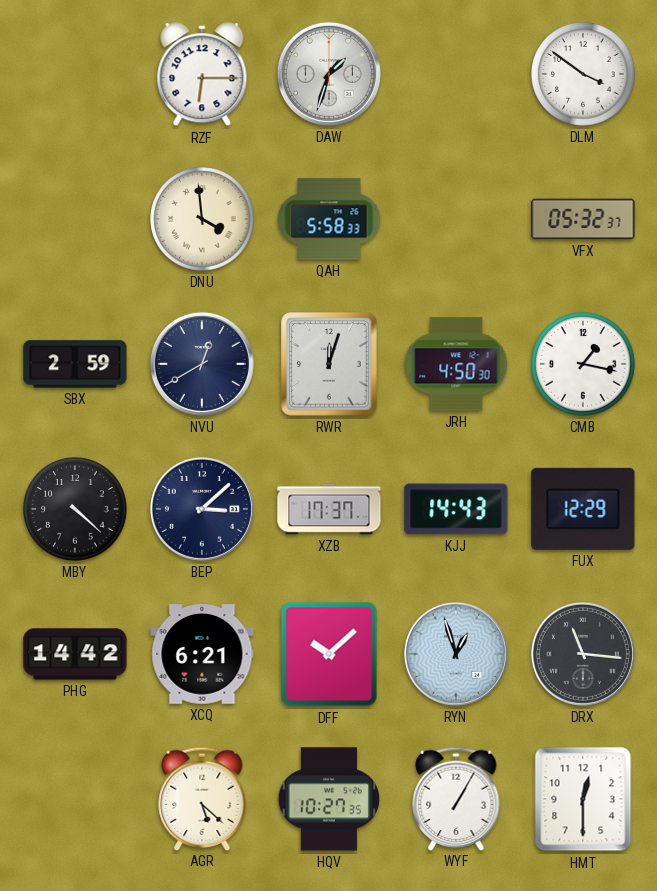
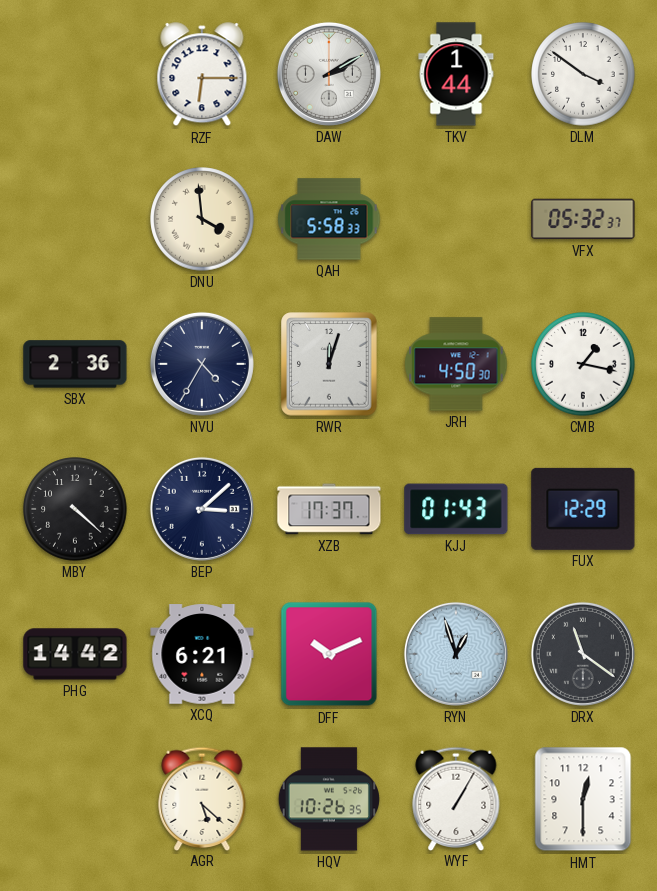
DAW: 1:33 -> 2:10
TKV: none -> 1:44
SBX: 2:59 -> 2:36
NVU: 12:40 -> 4:35
KJJ: 14:43 -> 01:43
DFF: 10:08 -> 10:11
DRX: 11:16 -> 11:21
HQV: 10:27 -> 10:26
